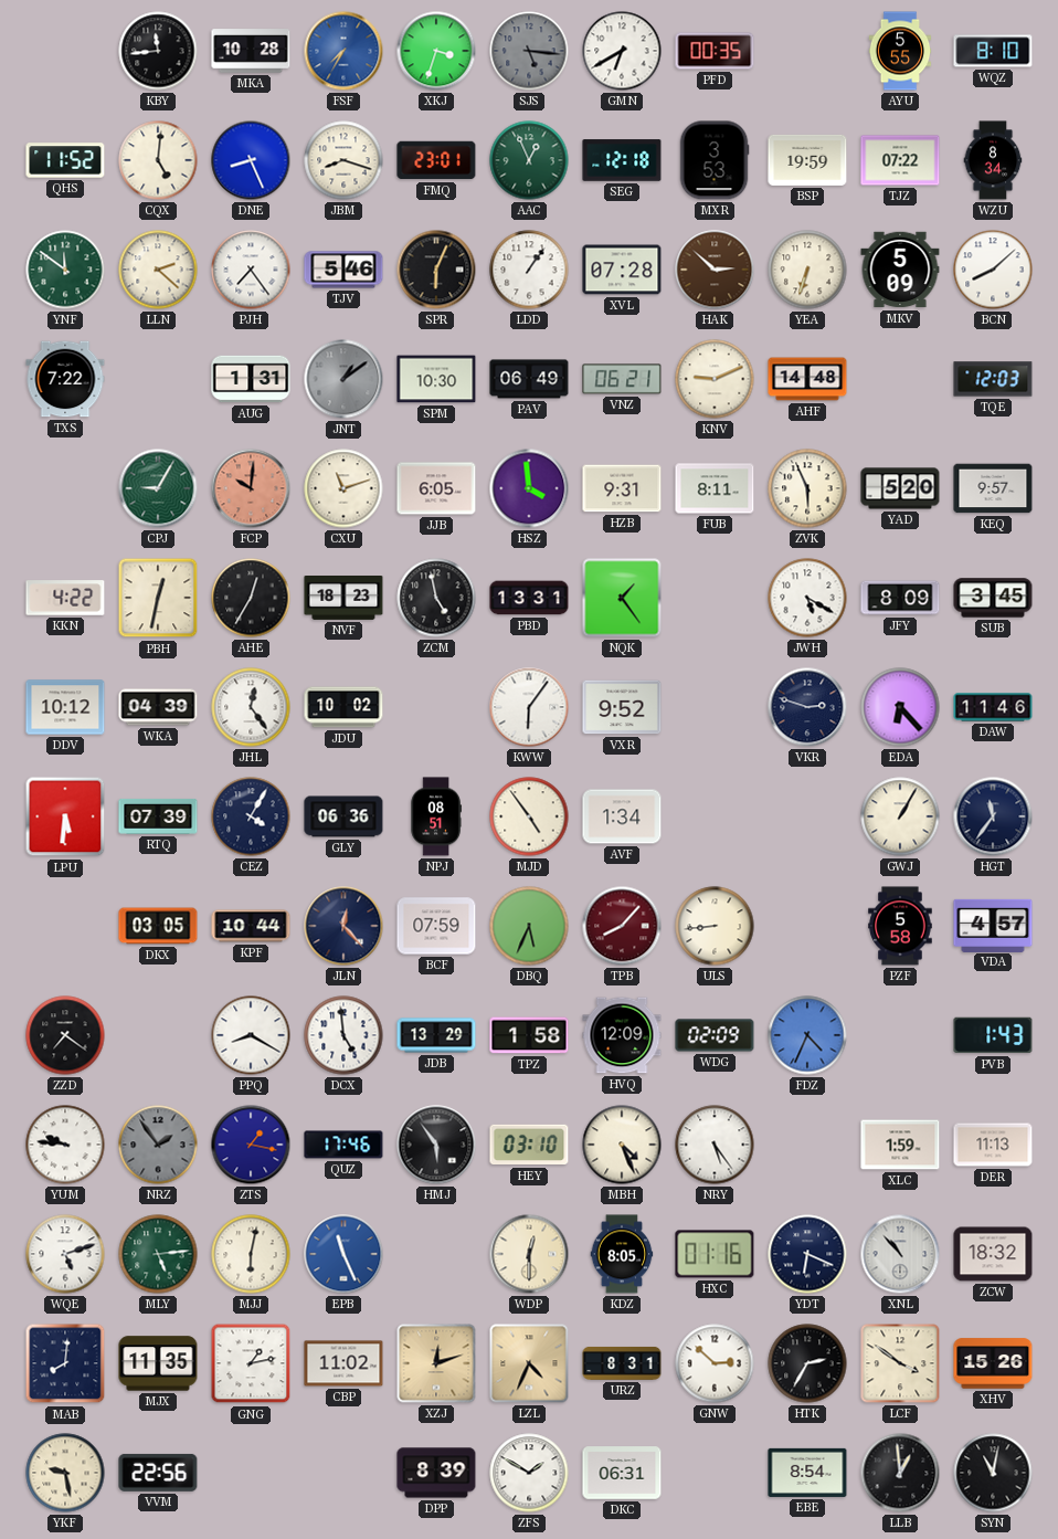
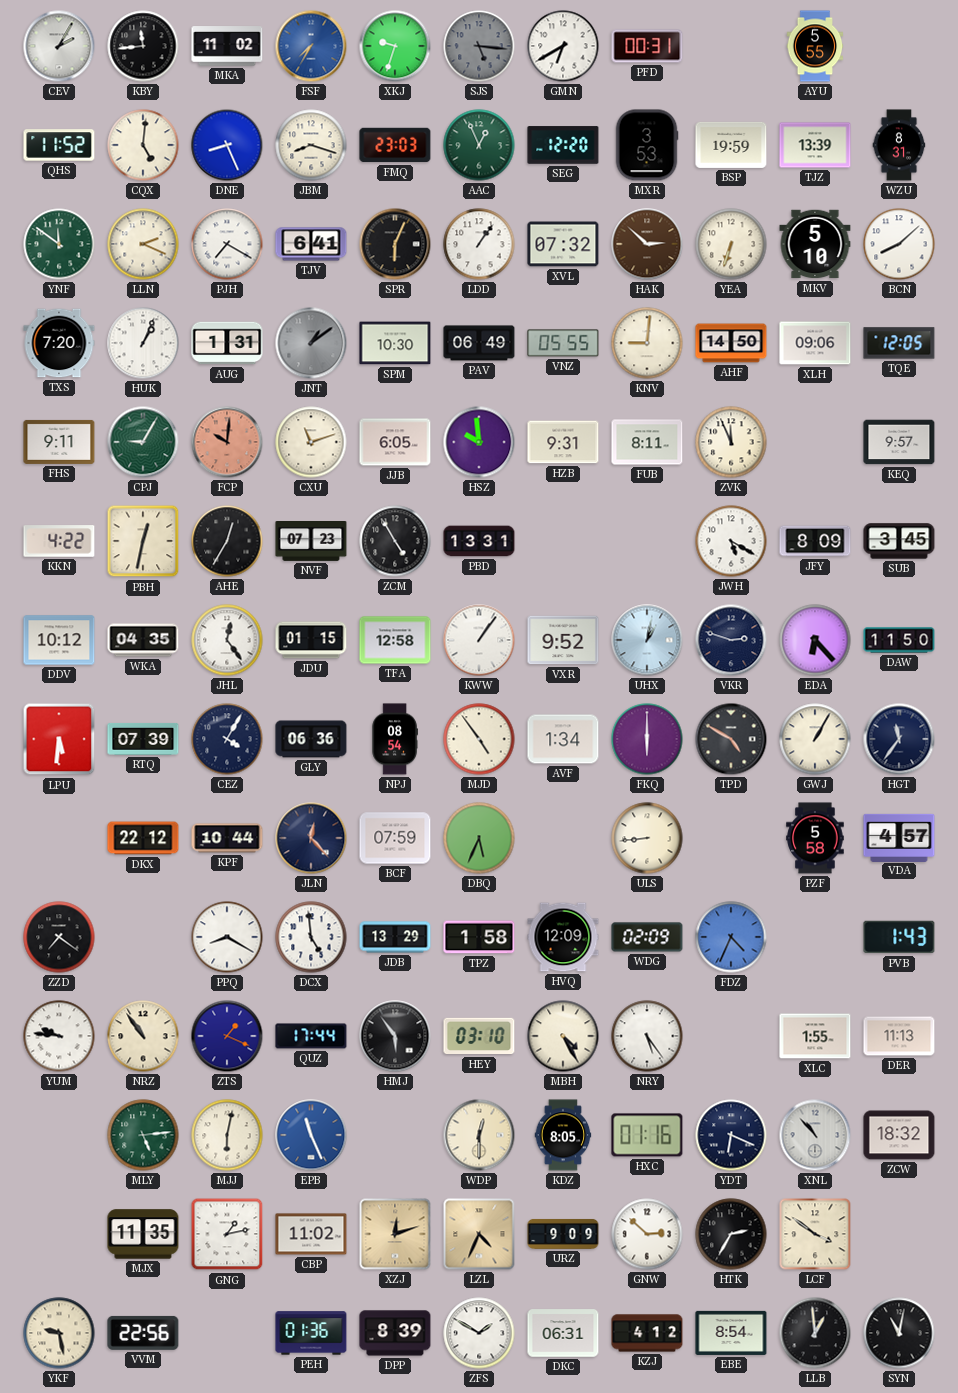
CEV: none -> 2:05
MKA: 10:28 -> 11:02
XKJ: 3:33 -> 9:33
PFD: 00:35 -> 00:31
WQZ: 8:10 -> none
FMQ: 23:01 -> 23:03
SEG: 12:18 -> 12:20
TJZ: 07:22 -> 13:39
WZU: 8:34 -> 8:31
LLN: 2:22 -> 2:19
PJH: 7:24 -> 7:20
TJV: 5:46 -> 6:41
XVL: 07:28 -> 07:32
MKV: 5:09 -> 5:10
TXS: 7:22 -> 7:20
HUK: none -> 1:04
VNZ: 06:21 -> 05:55
KNV: 9:11 -> 9:01
AHF: 14:48 -> 14:50
XLH: none -> 09:06
TQE: 12:03 -> 12:05
FHS: none -> 9:11
HSZ: 3:59 -> 9:59
ZVK: 5:56 -> 11:56
YAD: 5:20 -> none
NVF: 18:23 -> 07:23
ZCM: 4:58 -> 4:55
NQK: 1:24 -> none
WKA: 04:39 -> 04:35
JDU: 10:02 -> 01:15
TFA: none -> 12:58
KWW: 6:06 -> 1:06
UHX: none -> 1:02
DAW: 11:46 -> 11:50
NPJ: 08:51 -> 08:54
FKQ: none -> 6:00
TPD: none -> 4:50
DKX: 03:05 -> 22:12
TPB: 8:07 -> none
NRZ: 1:54 -> 10:54
NRZ dial: grey -> cream
ZTS: 1:17 -> 1:19
QUZ: 17:46 -> 17:44
MBH: 4:26 -> 4:25
XLC: 1:59 -> 1:55
WQE: 5:12 -> none
MAB: 8:01 -> none
URZ: 8:31 -> 9:09
XHV: 15:26 -> none
PEH: none -> 01:36
KZJ: none -> 4:12
